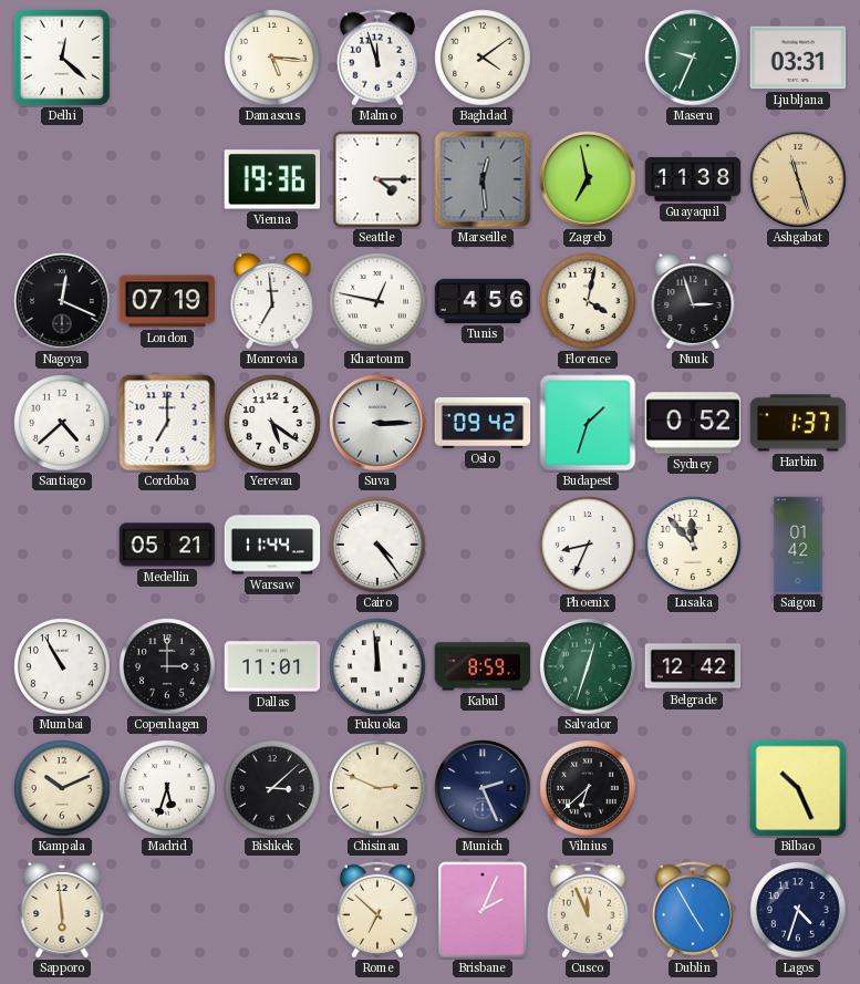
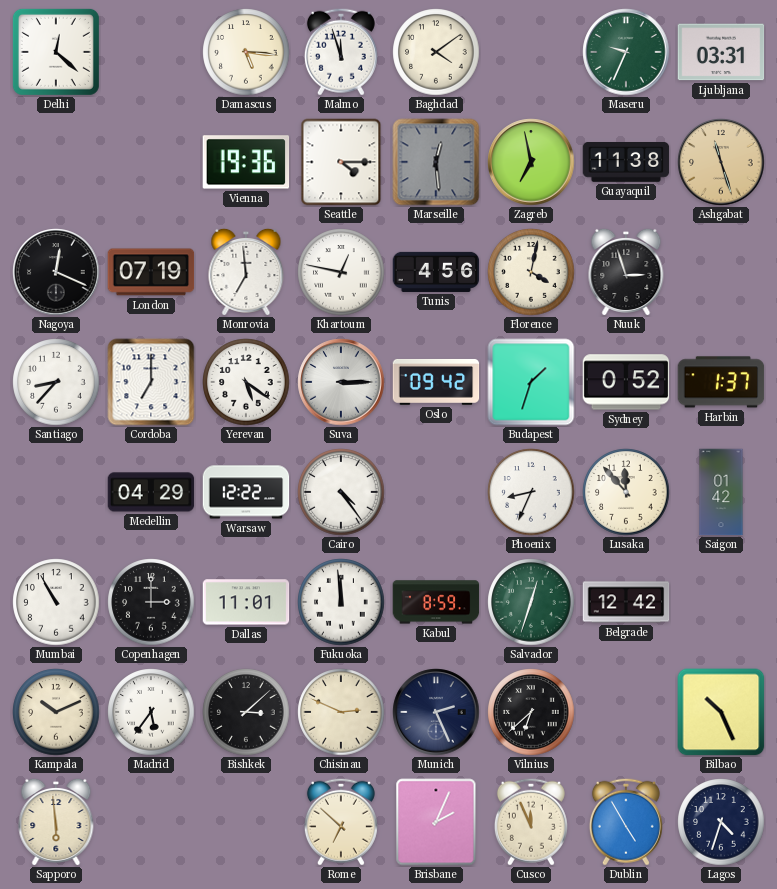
Santiago: 4:38 -> 8:37
Medellin: 05:21 -> 04:29
Warsaw: 11:44 -> 12:22
Madrid: 5:33 -> 5:36
